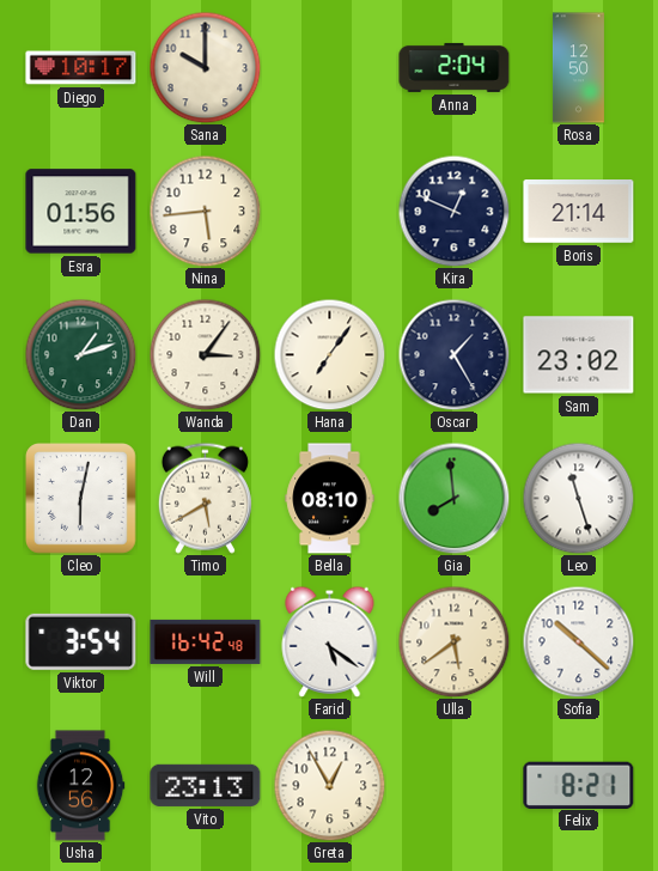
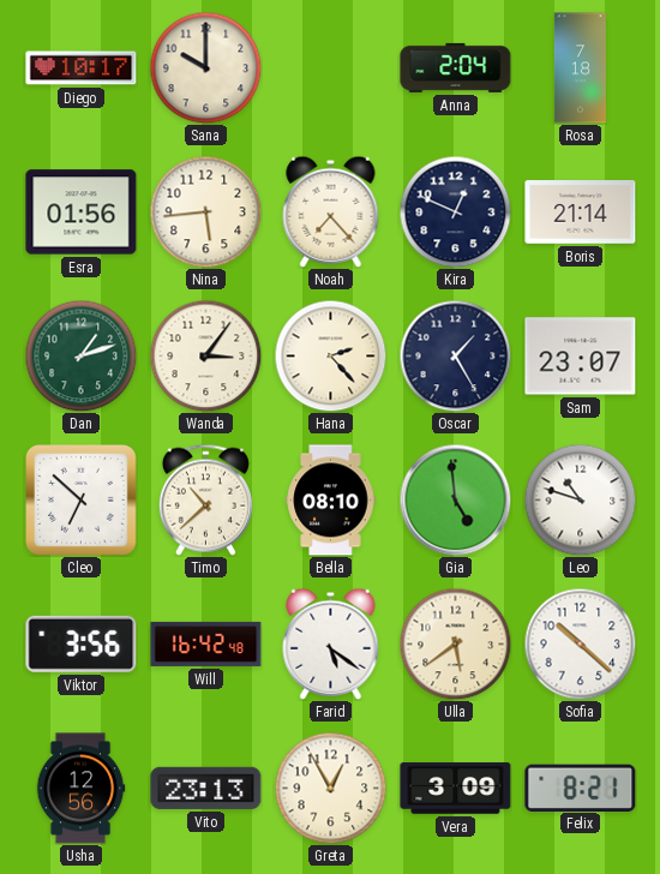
Rosa: 12:50 -> 7:18
Noah: none -> 7:23
Hana: 7:06 -> 2:23
Sam: 23:02 -> 23:07
Cleo: 6:02 -> 6:52
Timo: 5:40 -> 10:38
Gia: 7:59 -> 4:59
Leo: 11:27 -> 10:48
Viktor: 3:54 -> 3:56
Vera: none -> 3:09
